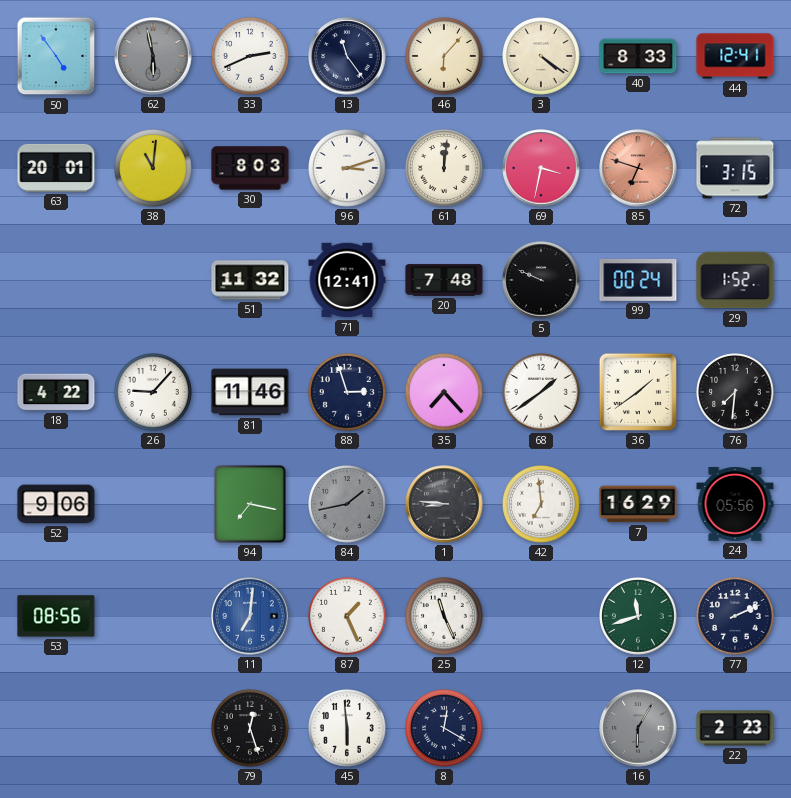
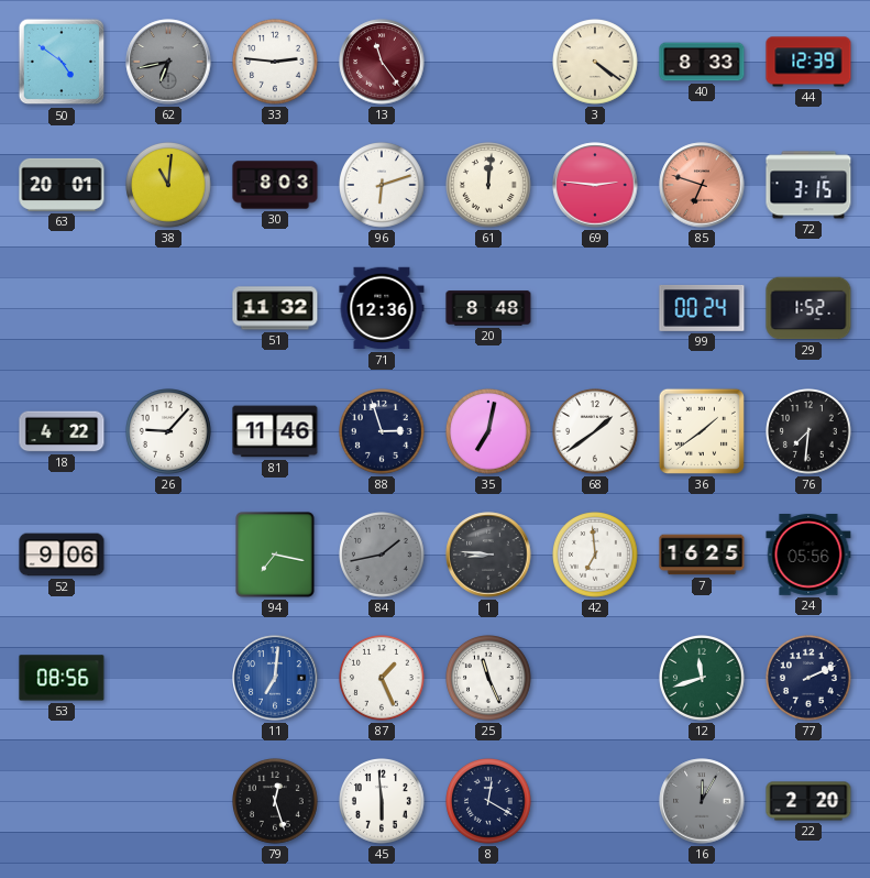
50: 4:54 -> 4:51
62: 5:58 -> 6:43
33: 2:41 -> 2:46
13 dial: navy -> burgundy
46: 6:07 -> none
44: 12:41 -> 12:39
96: 3:12 -> 6:12
69: 3:32 -> 2:46
71: 12:41 -> 12:36
20: 7:48 -> 8:48
5: 9:49 -> none
35: 7:23 -> 7:02
7: 16:29 -> 16:25
16: 6:05 -> 12:05
22: 2:23 -> 2:20
